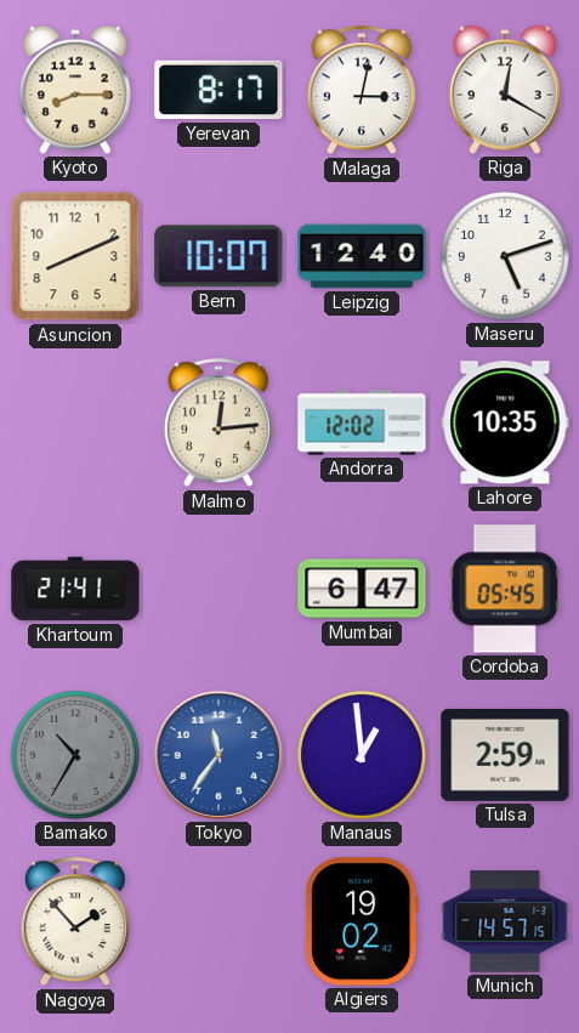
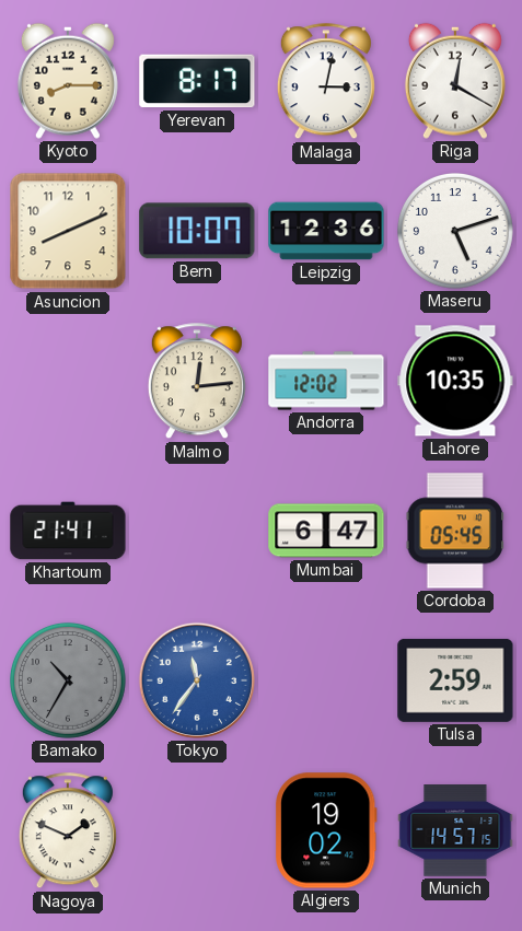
Leipzig: 12:40 -> 12:36
Manaus: 12:59 -> none
Nagoya: 1:53 -> 1:49
